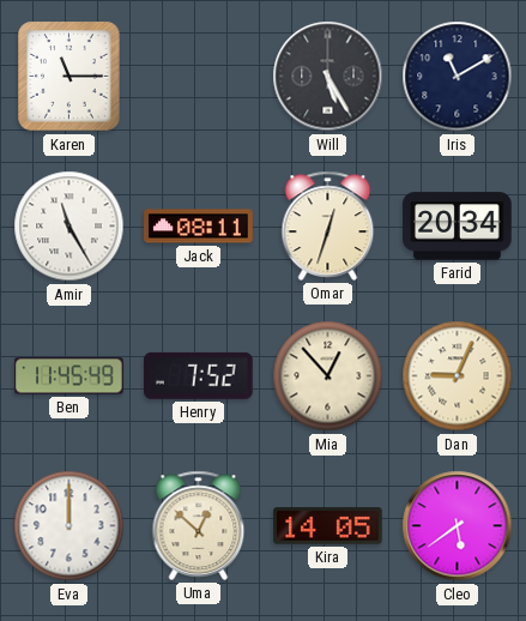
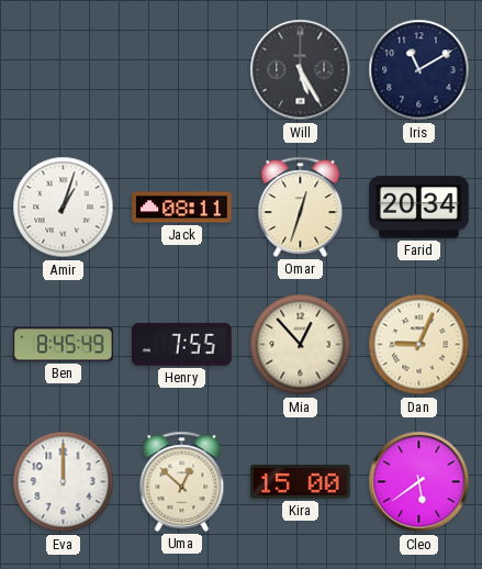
Karen: 11:15 -> none
Amir: 11:25 -> 1:03
Ben: 11:45 -> 8:45
Henry: 7:52 -> 7:55
Kira: 14:05 -> 15:00
